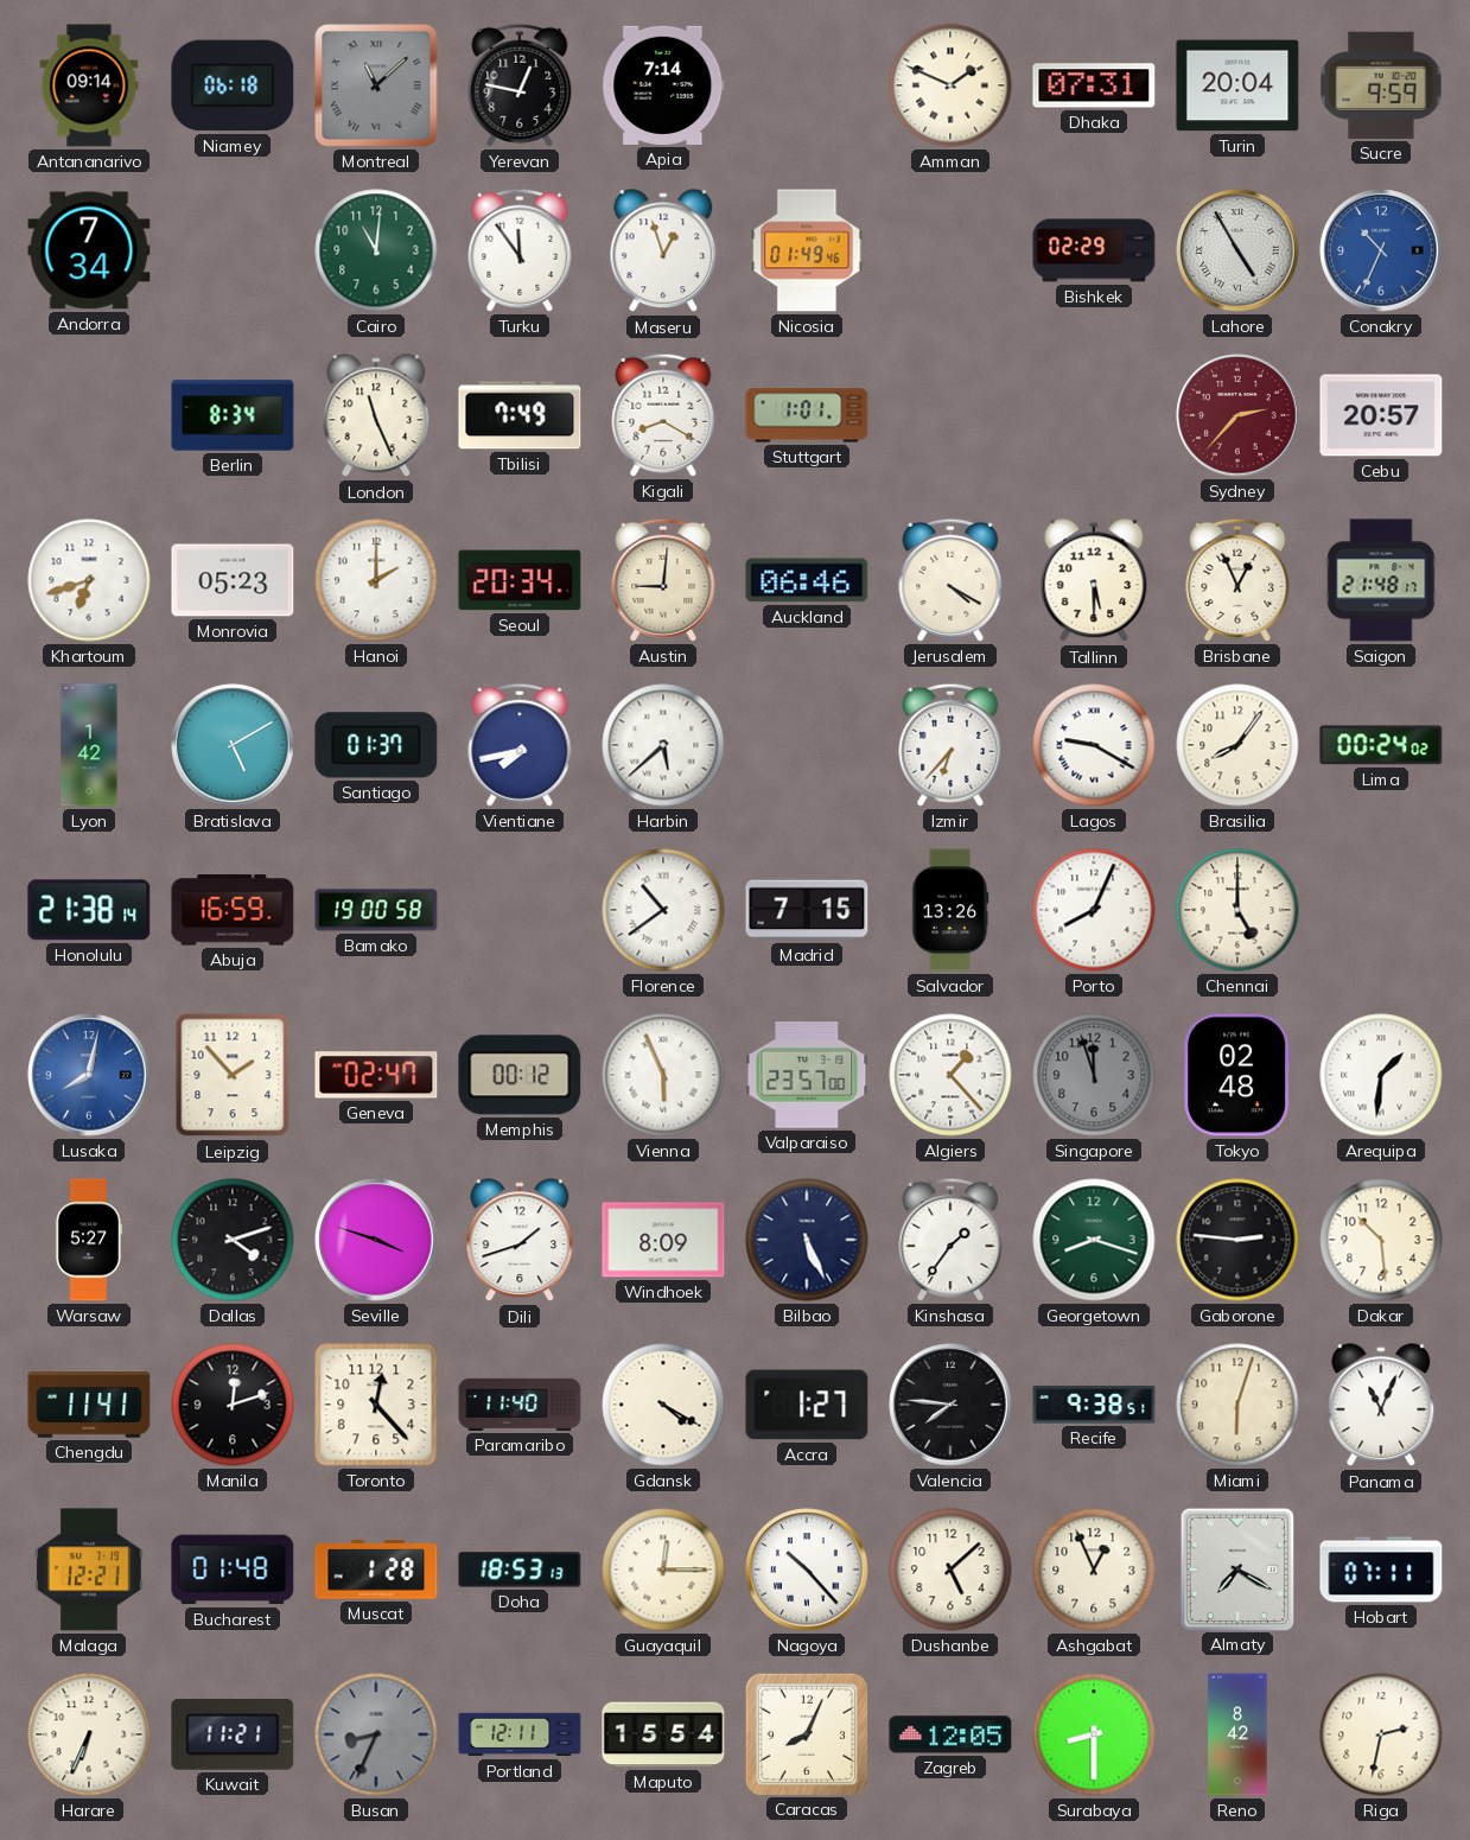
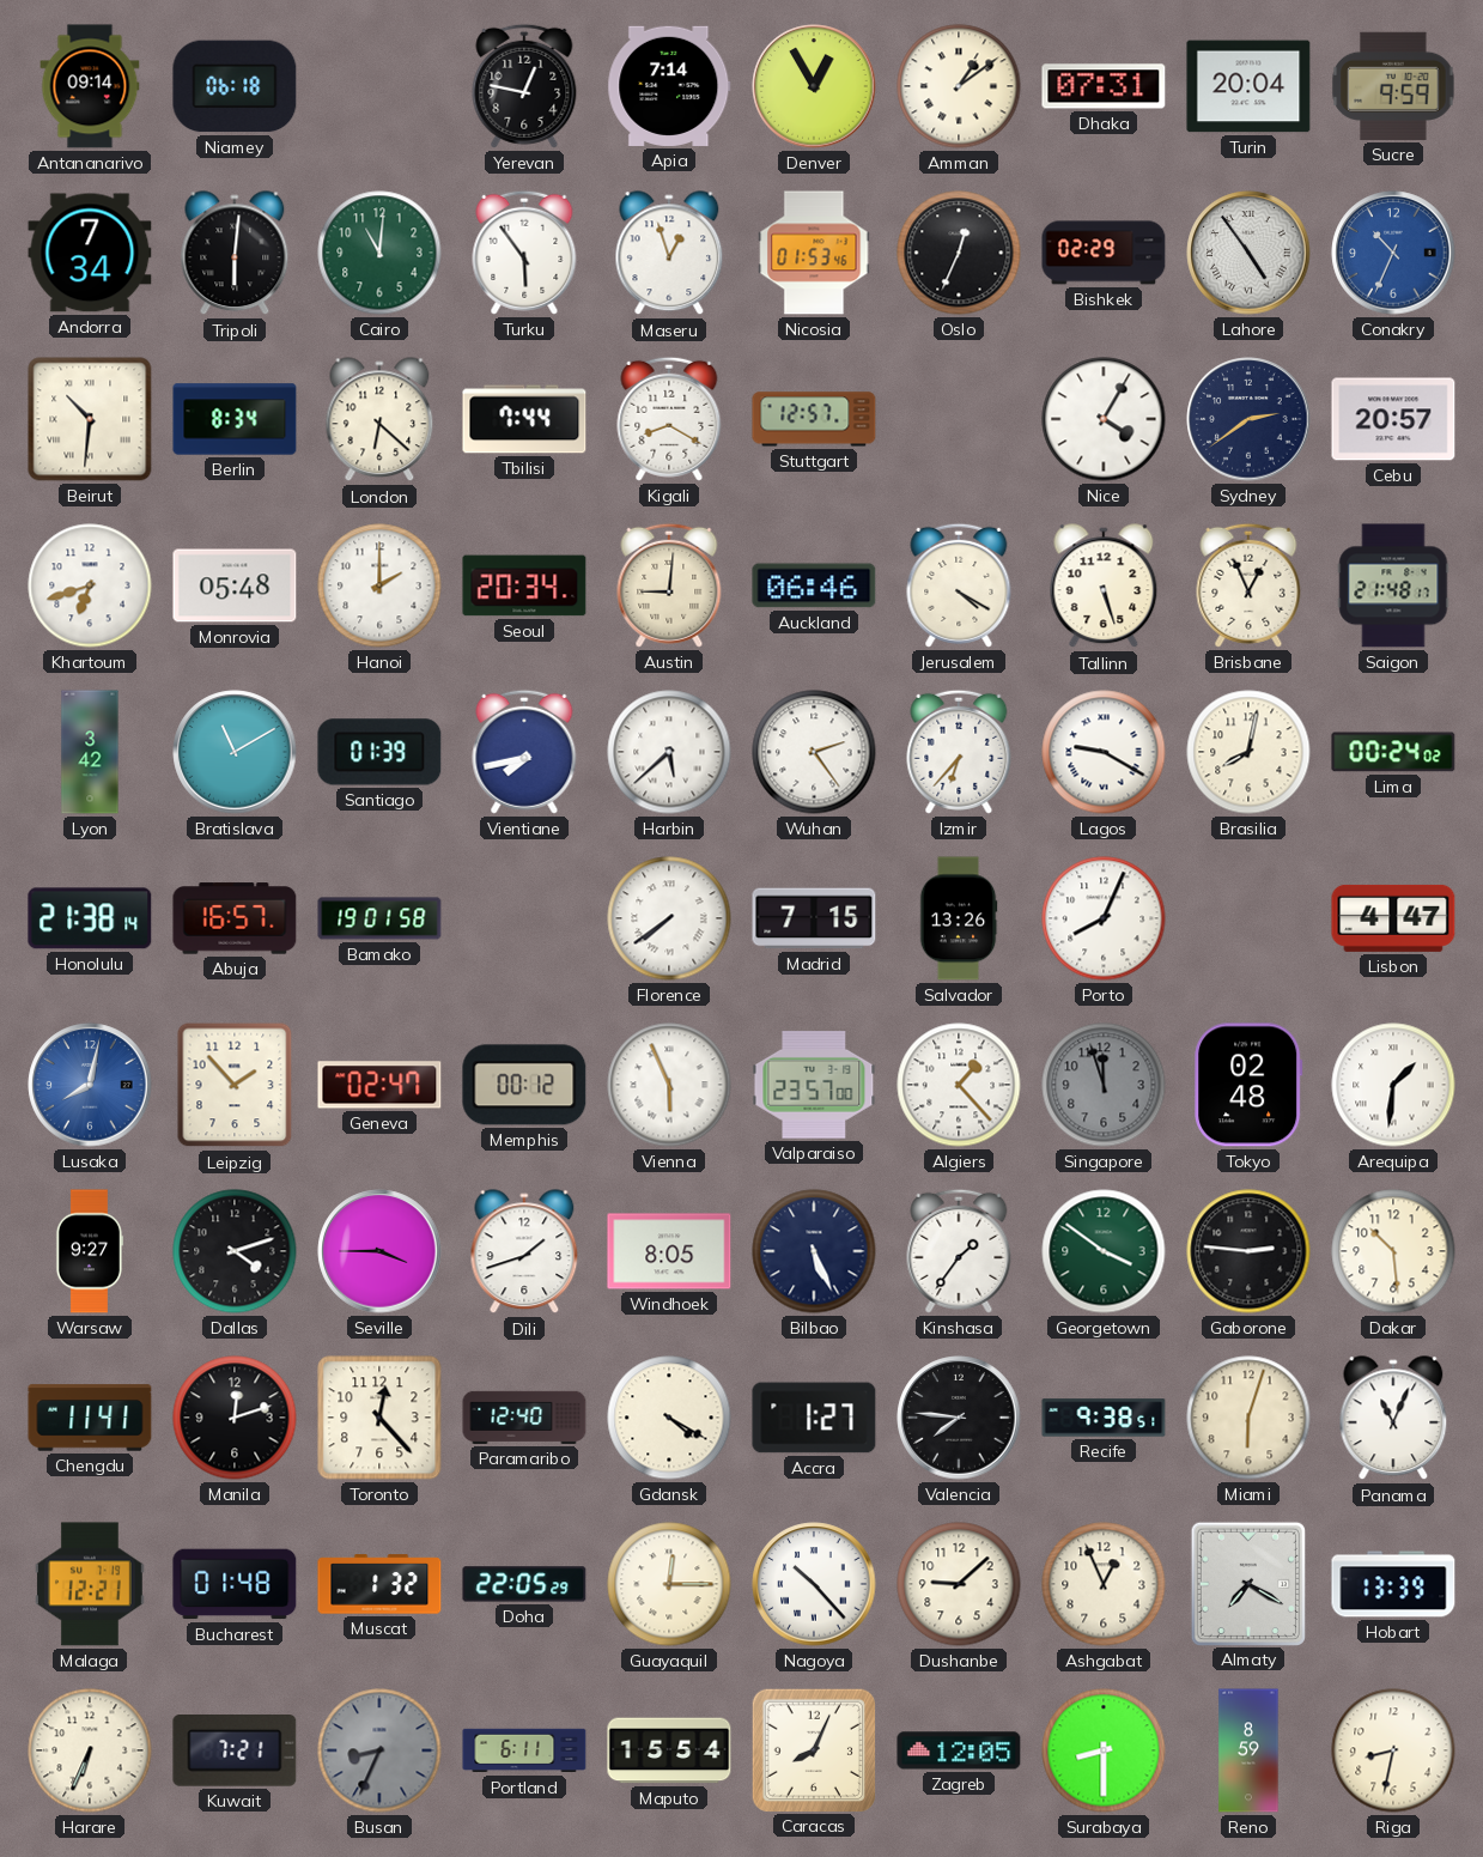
Montreal: 11:08 -> none
Denver: none -> 12:55
Amman: 1:49 -> 1:09
Tripoli: none -> 6:01
Turku: 11:54 -> 5:54
Nicosia: 01:49 -> 01:53
Oslo: none -> 12:34
Lahore: 4:55 -> 4:54
Beirut: none -> 10:31
London: 11:26 -> 6:22
Tbilisi: 7:49 -> 7:44
Stuttgart: 1:01 -> 12:57
Nice: none -> 4:05
Sydney: 2:37 -> 2:39
Sydney dial: burgundy -> navy
Monrovia: 05:23 -> 05:48
Tallinn: 5:30 -> 5:27
Lyon: 1:42 -> 3:42
Bratislava: 5:10 -> 11:10
Santiago: 01:37 -> 01:39
Wuhan: none -> 2:24
Brasilia: 8:06 -> 8:02
Abuja: 16:59 -> 16:57
Bamako: 19:00 -> 19:01
Florence: 10:39 -> 7:39
Chennai: 5:00 -> none
Lisbon: none -> 4:47
Warsaw: 5:27 -> 9:27
Seville: 3:48 -> 3:45
Windhoek: 8:09 -> 8:05
Georgetown: 8:18 -> 3:51
Paramaribo: 11:40 -> 12:40
Muscat: 1:28 -> 1:32
Doha: 18:53 -> 22:05
Dushanbe: 5:08 -> 9:08
Hobart: 07:11 -> 13:39
Kuwait: 11:21 -> 7:21
Portland: 12:11 -> 6:11
Reno: 8:42 -> 8:59
Riga: 2:32 -> 8:32
